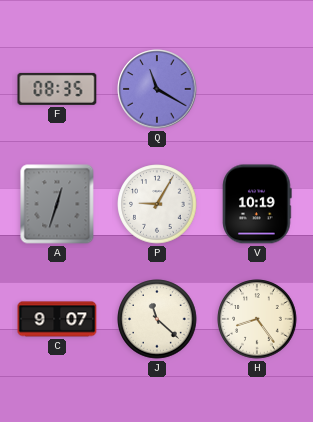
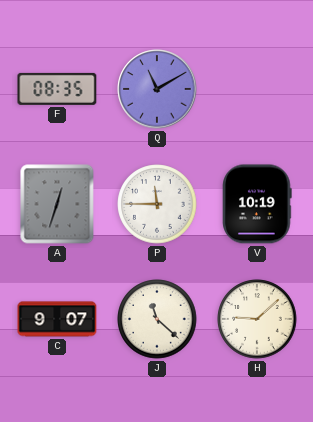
Q: 11:20 -> 11:10
P: 9:05 -> 11:45
H: 8:24 -> 9:08
